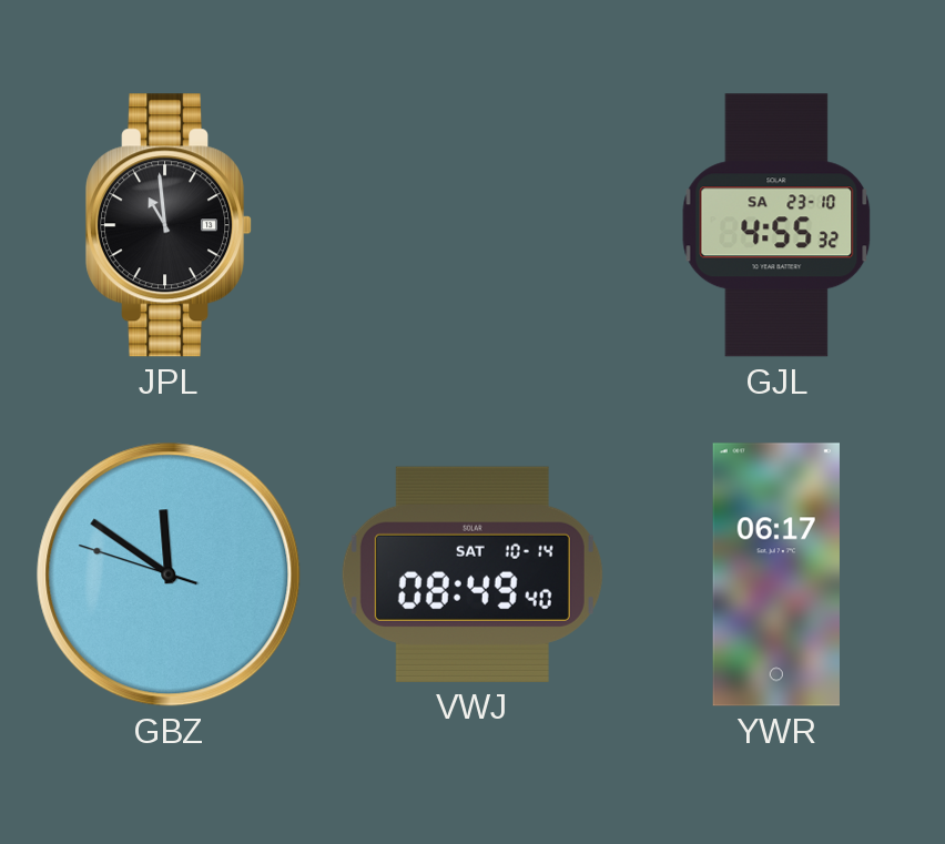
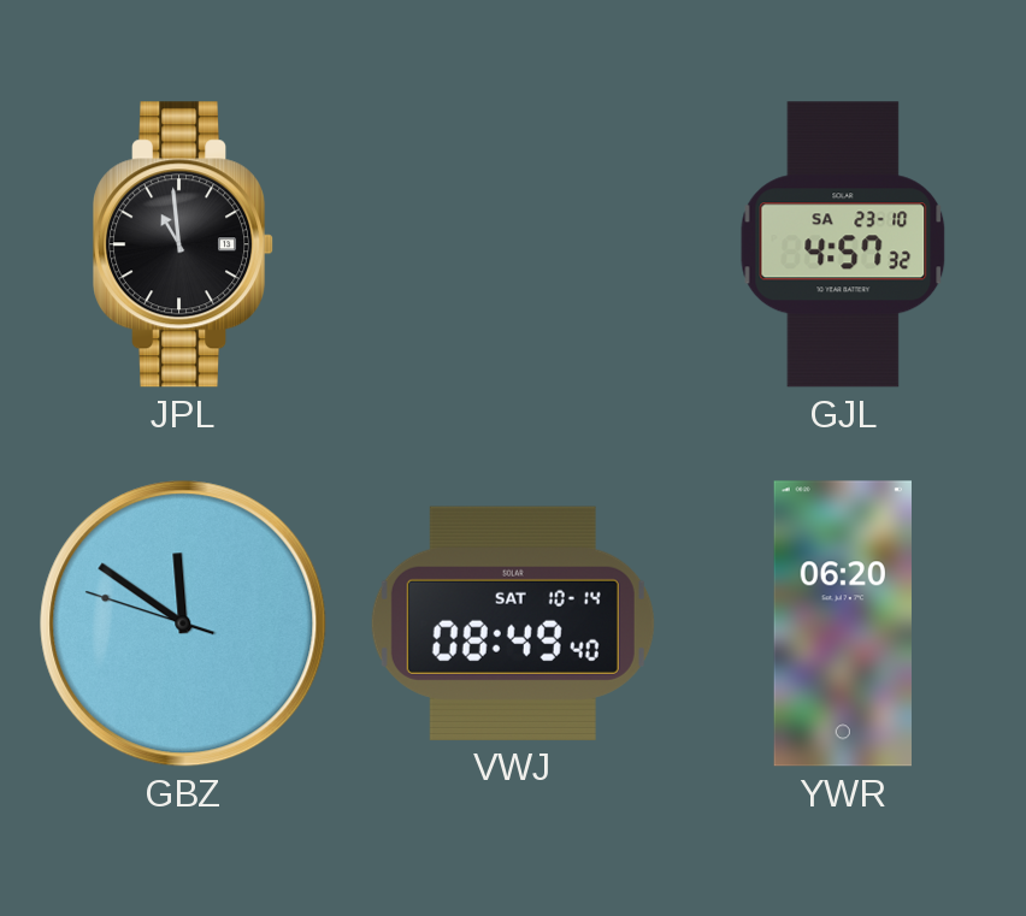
GJL: 4:55 -> 4:57
YWR: 06:17 -> 06:20
